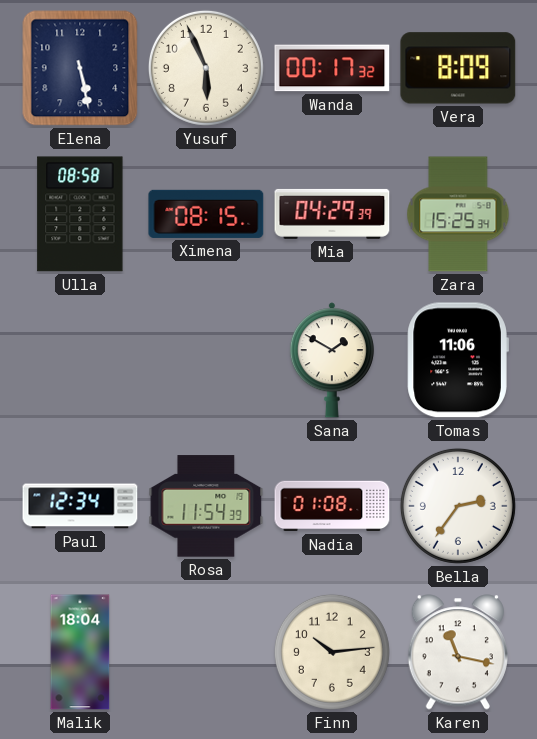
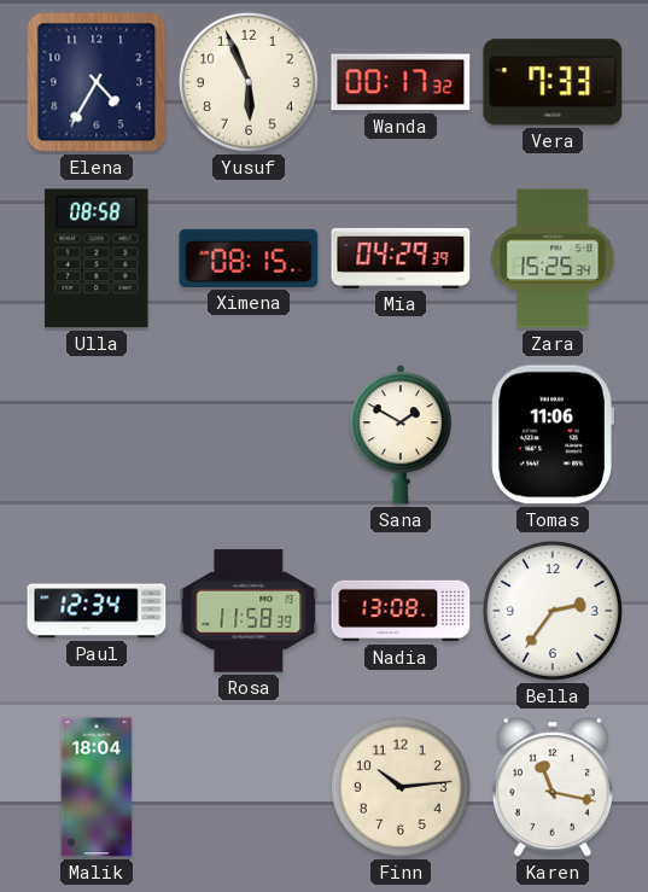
Elena: 5:28 -> 4:35
Vera: 8:09 -> 7:33
Rosa: 11:54 -> 11:58
Nadia: 01:08 -> 13:08
